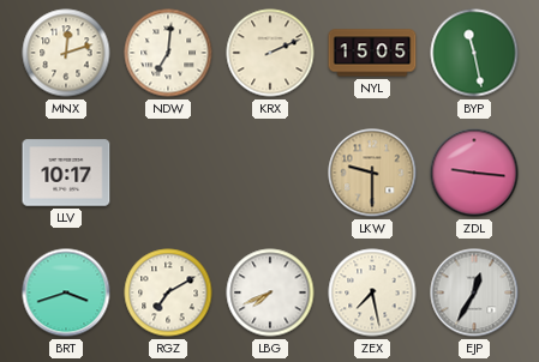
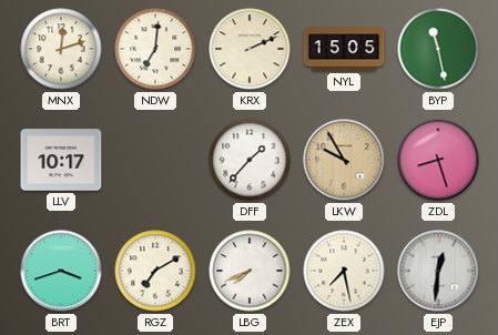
DFF: none -> 1:37
LKW: 9:30 -> 9:55
ZDL: 9:16 -> 8:27
EJP: 12:35 -> 12:31
